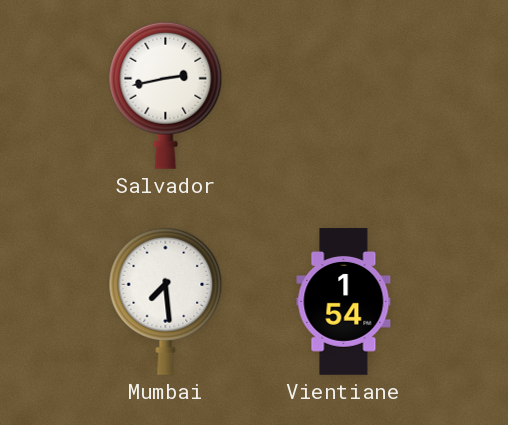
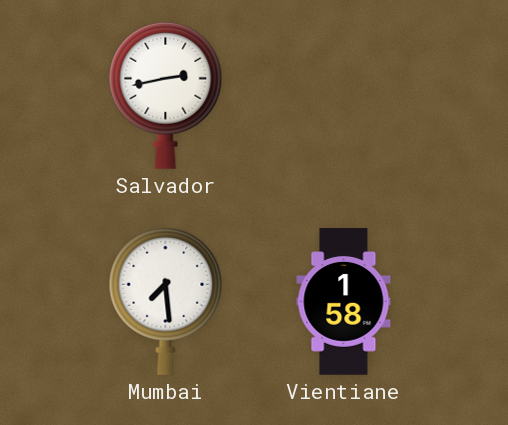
Vientiane: 1:54 -> 1:58
